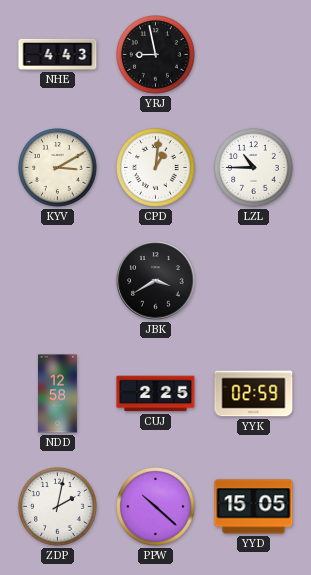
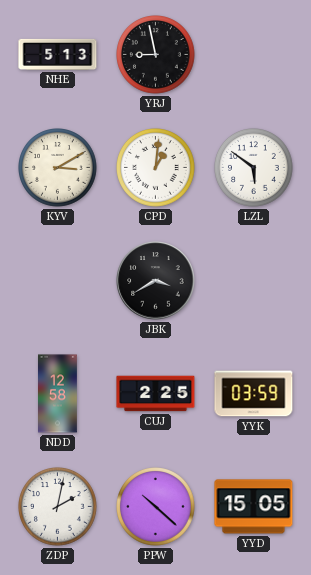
NHE: 4:43 -> 5:13
LZL: 10:45 -> 5:51
YYK: 02:59 -> 03:59
